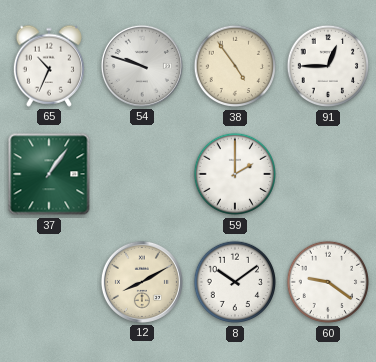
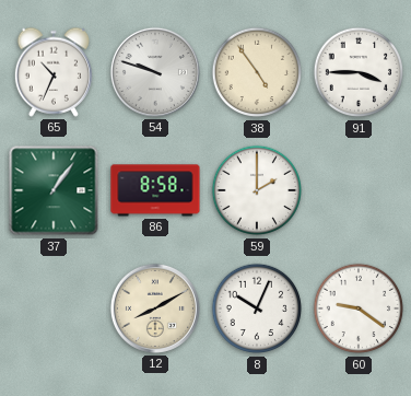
91: 12:45 -> 3:45
86: none -> 8:58
8: 10:09 -> 10:04
